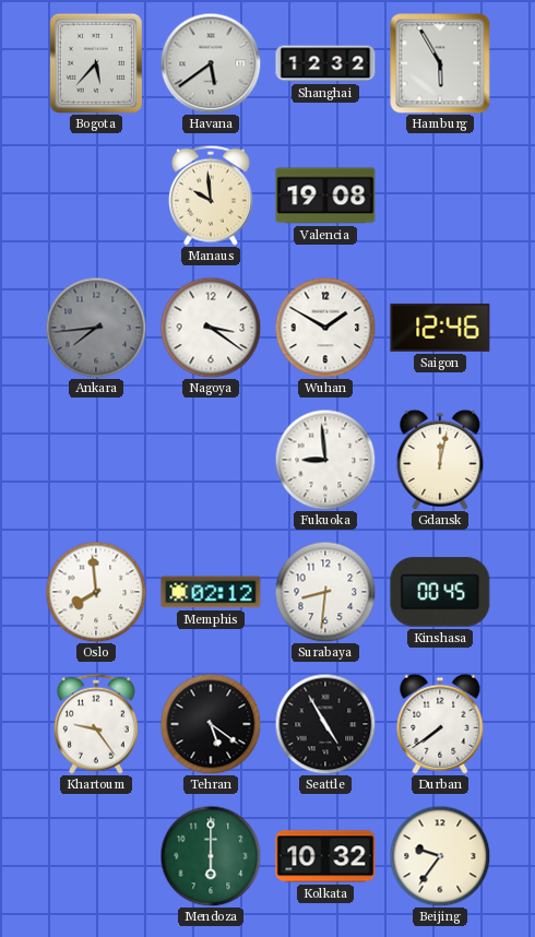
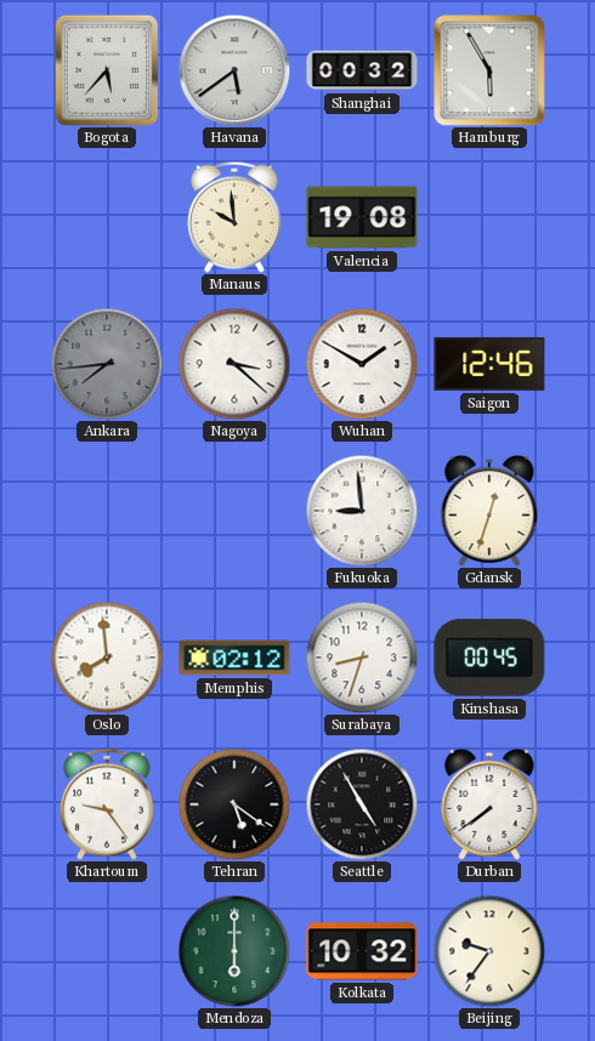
Shanghai: 12:32 -> 00:32
Nagoya: 3:21 -> 3:22
Gdansk: 12:02 -> 12:33
Surabaya: 8:31 -> 8:33
